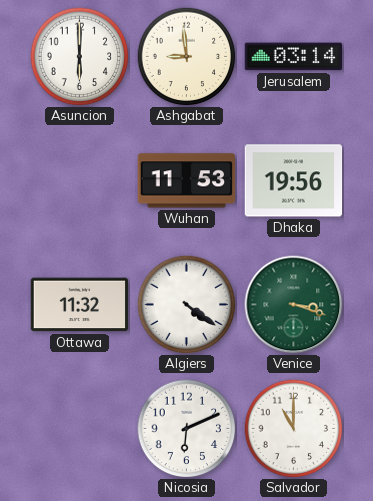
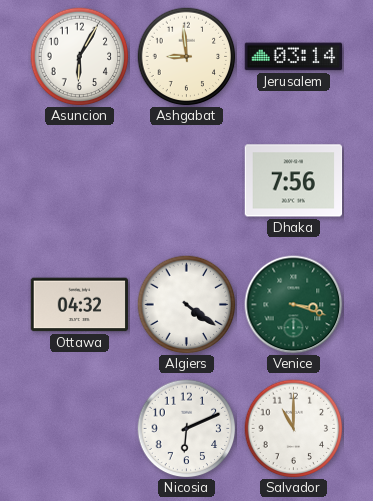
Asuncion: 6:00 -> 6:05
Wuhan: 11:53 -> none
Dhaka: 19:56 -> 7:56
Ottawa: 11:32 -> 04:32
